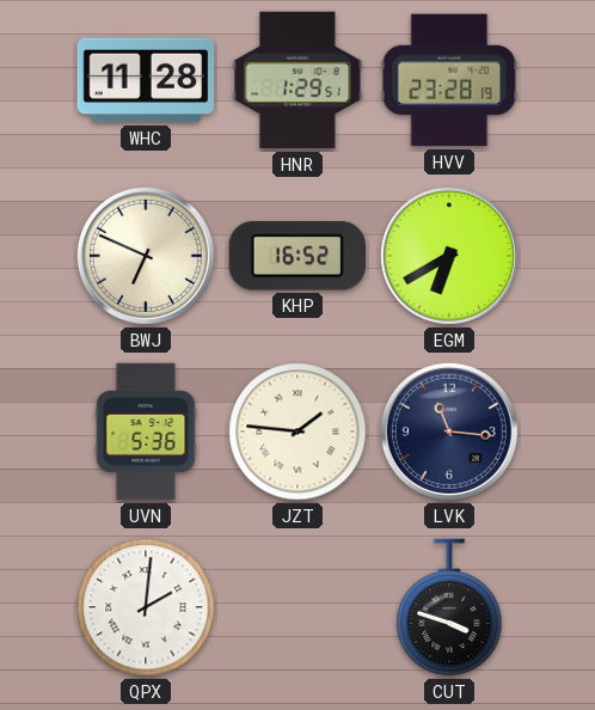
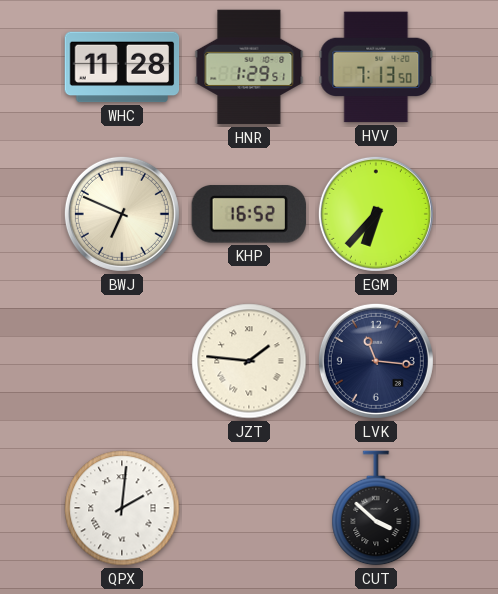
HVV: 23:28 -> 7:13
EGM: 6:40 -> 6:37
UVN: 5:36 -> none
CUT: 3:48 -> 3:52
